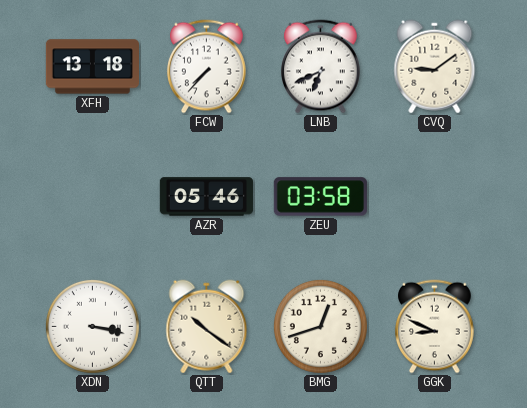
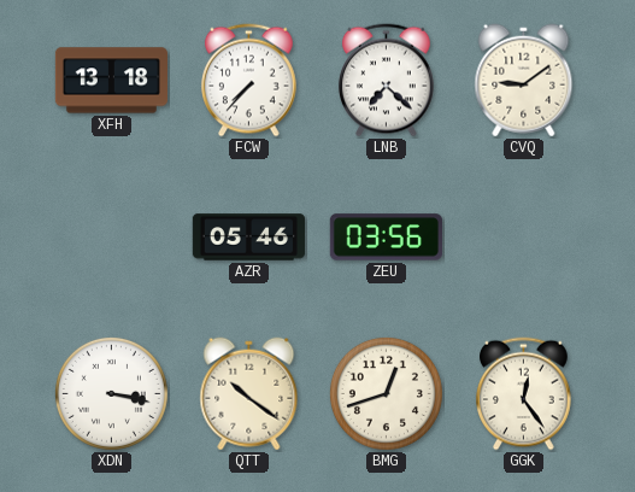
LNB: 6:41 -> 7:22
ZEU: 03:58 -> 03:56
GGK: 8:49 -> 12:24
